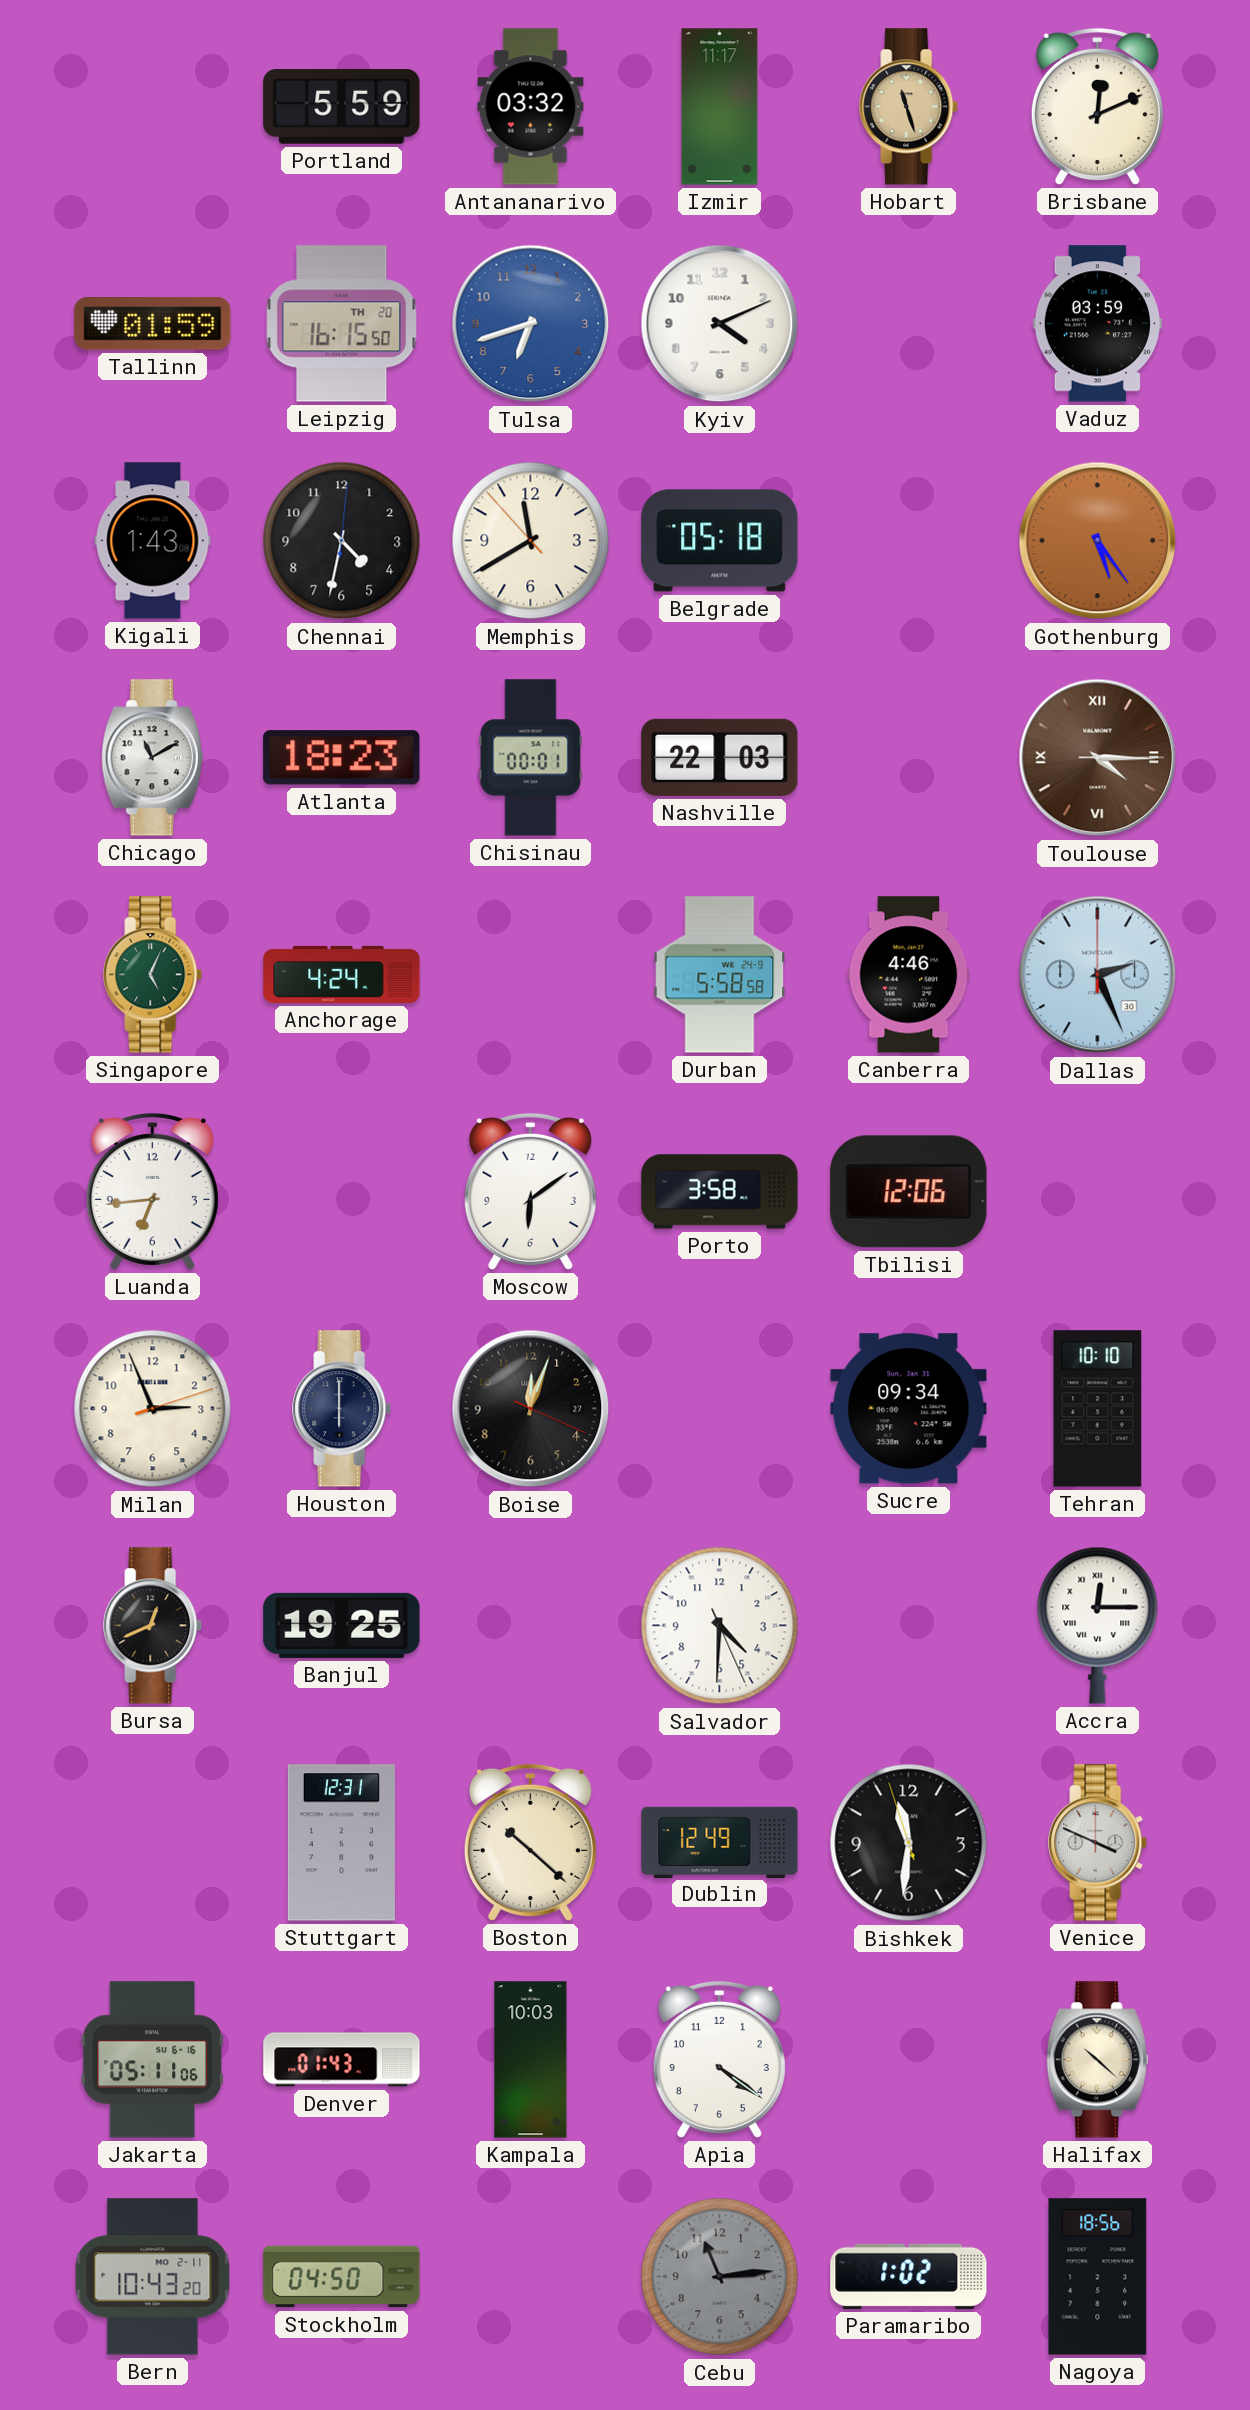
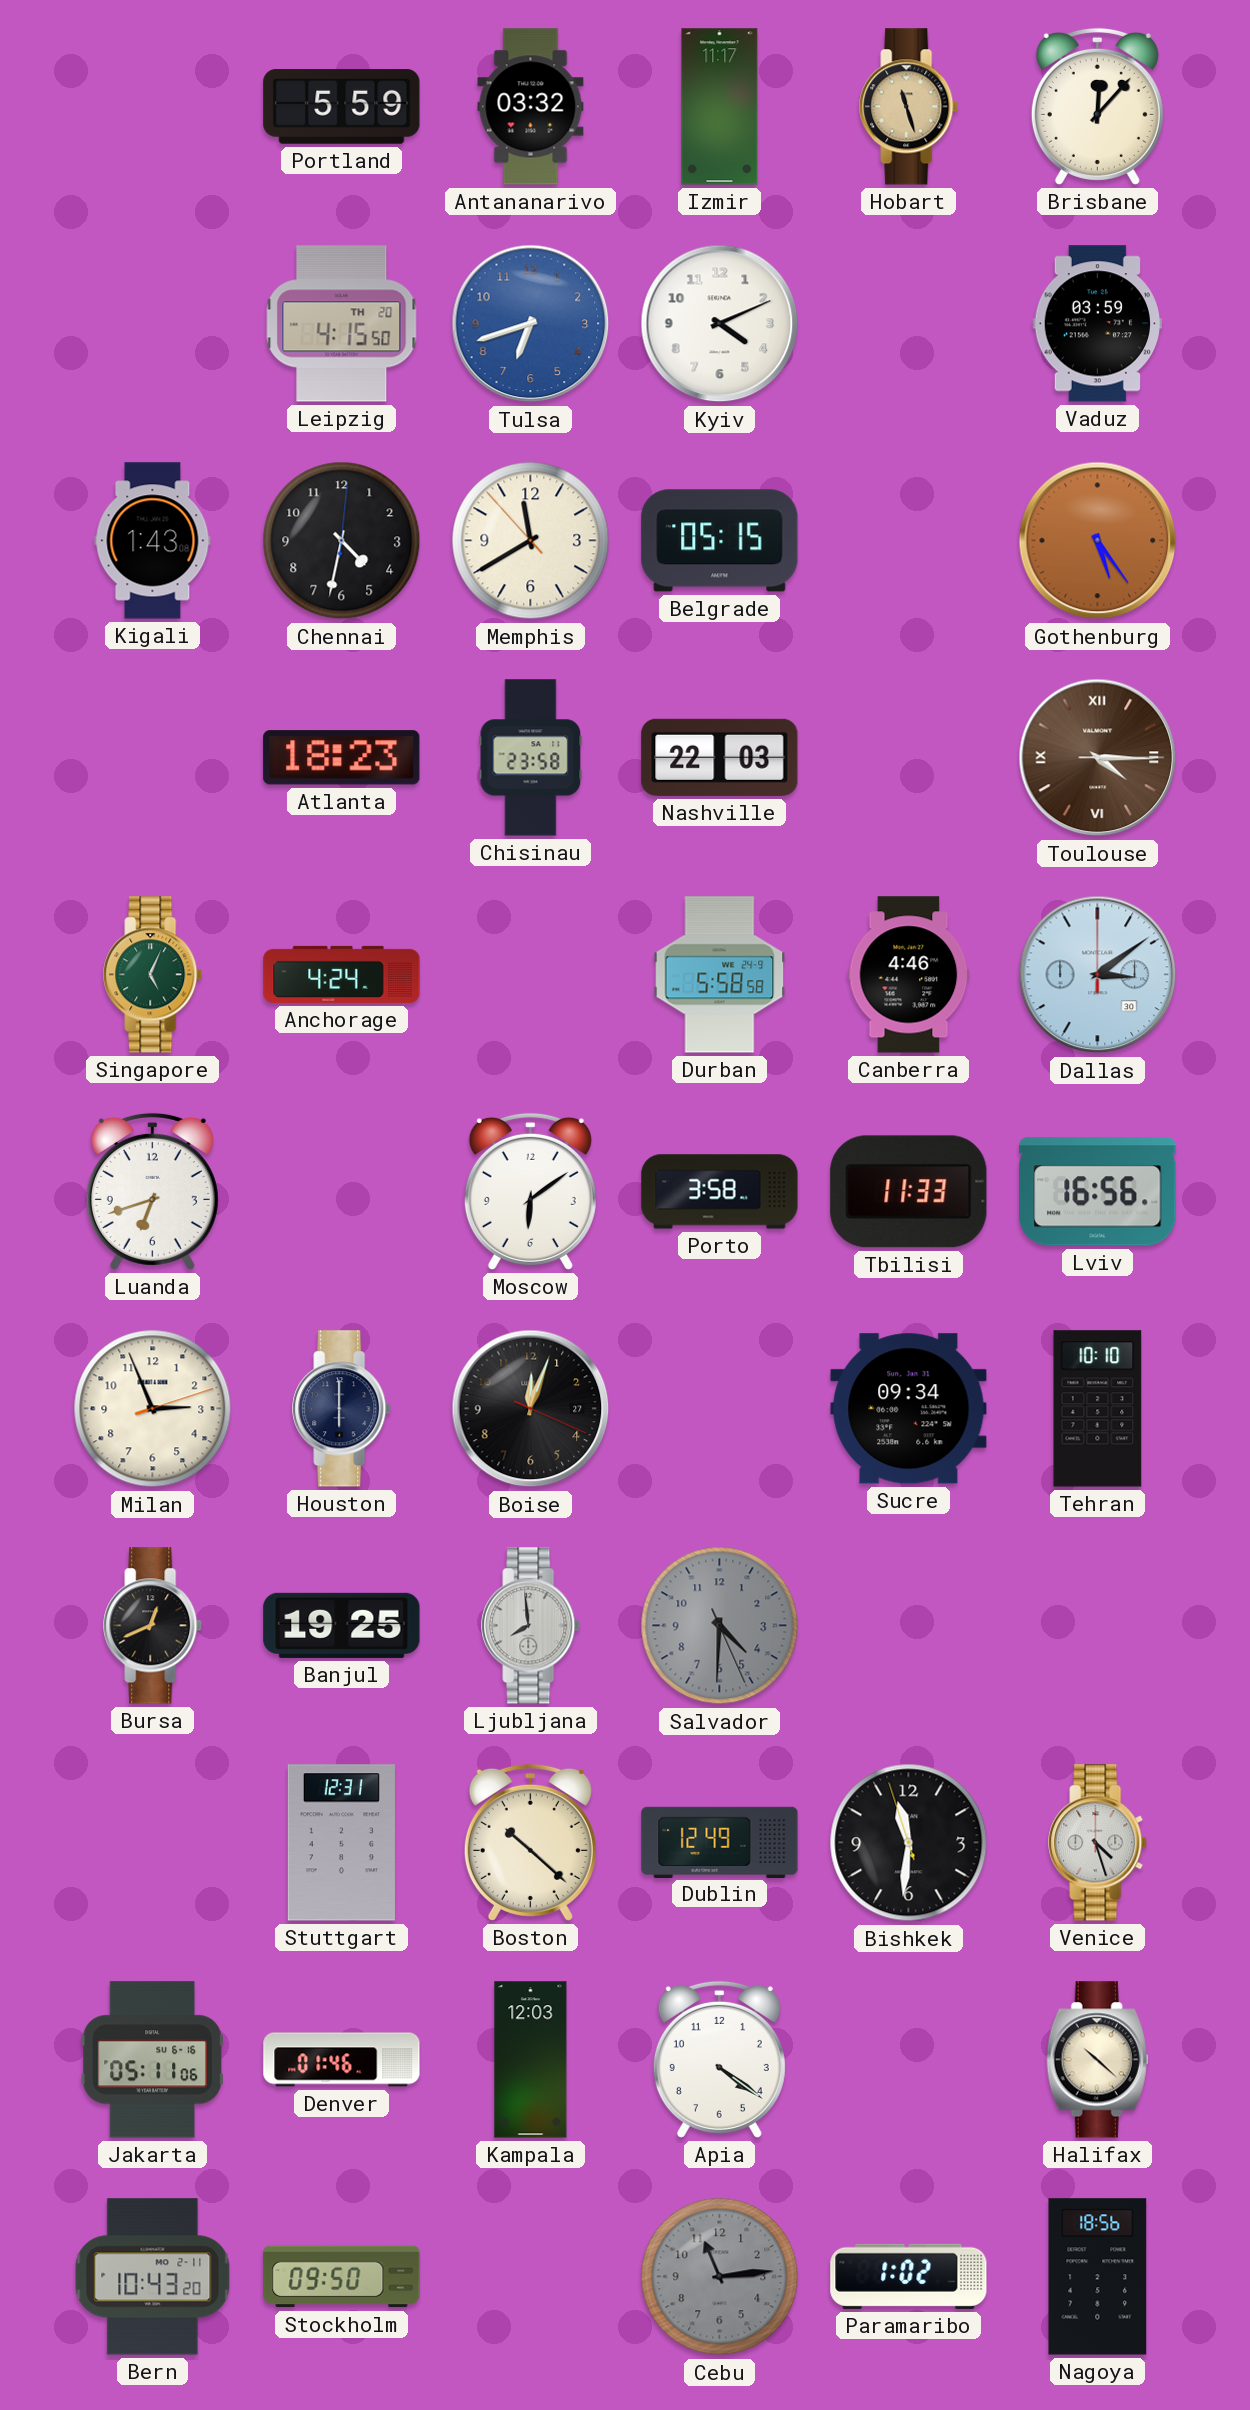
Brisbane: 12:11 -> 12:07
Tallinn: 01:59 -> none
Leipzig: 16:15 -> 4:15
Belgrade: 05:18 -> 05:15
Chicago: 11:10 -> none
Chisinau: 00:01 -> 23:58
Dallas: 2:26 -> 3:09
Luanda: 6:44 -> 6:42
Tbilisi: 12:06 -> 11:33
Lviv: none -> 16:56
Ljubljana: none -> 7:59
Salvador dial: white -> grey
Accra: 12:15 -> none
Venice: 3:49 -> 4:27
Denver: 01:43 -> 01:46
Kampala: 10:03 -> 12:03
Stockholm: 04:50 -> 09:50
